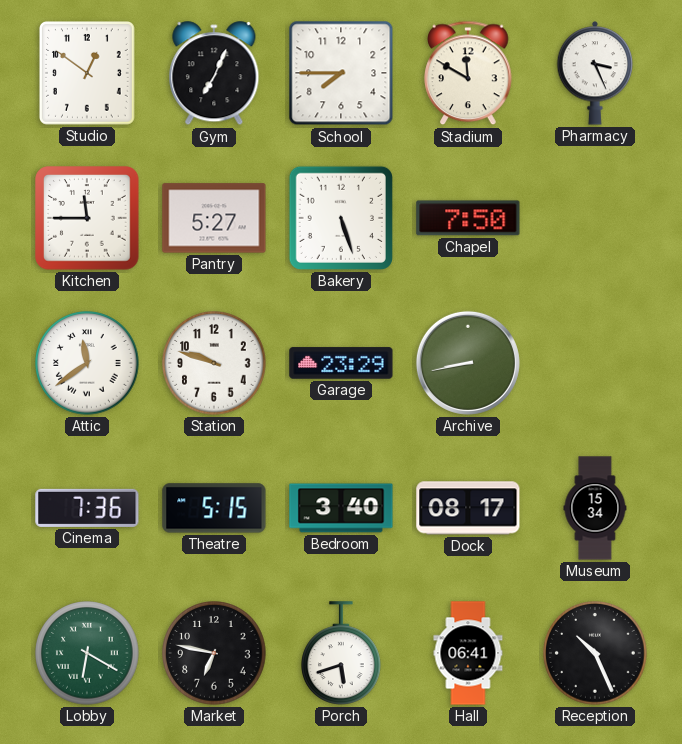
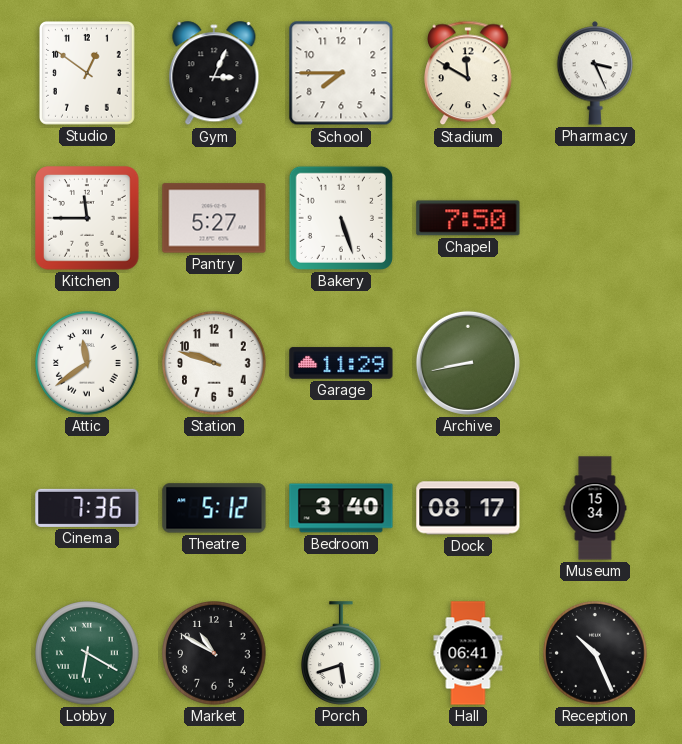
Gym: 7:04 -> 3:04
Garage: 23:29 -> 11:29
Theatre: 5:15 -> 5:12
Market: 6:47 -> 10:50
